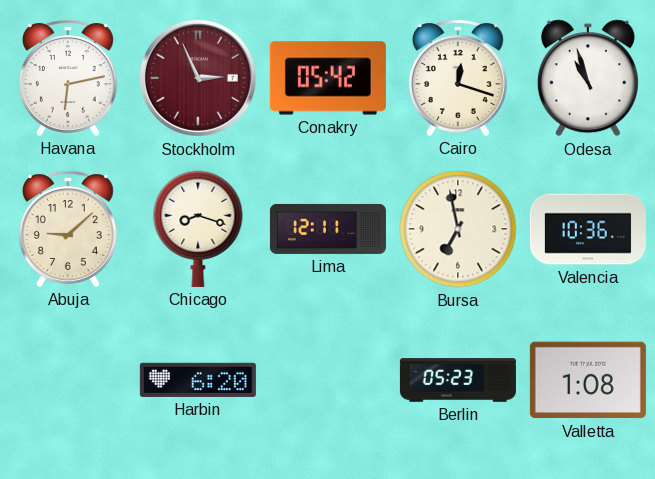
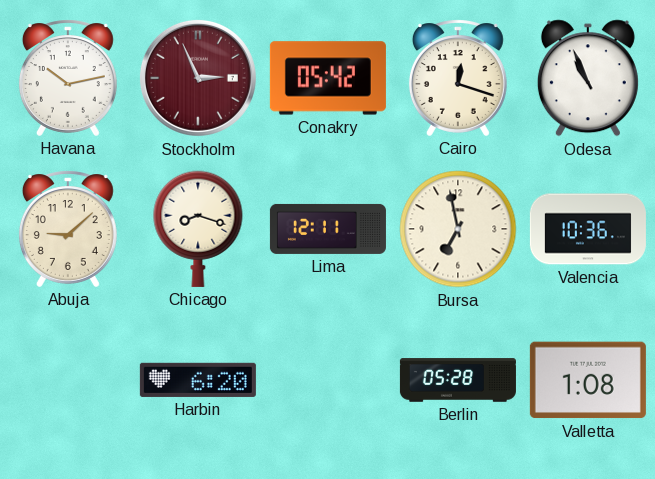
Havana: 6:13 -> 10:13
Odesa: 10:57 -> 10:56
Berlin: 05:23 -> 05:28
